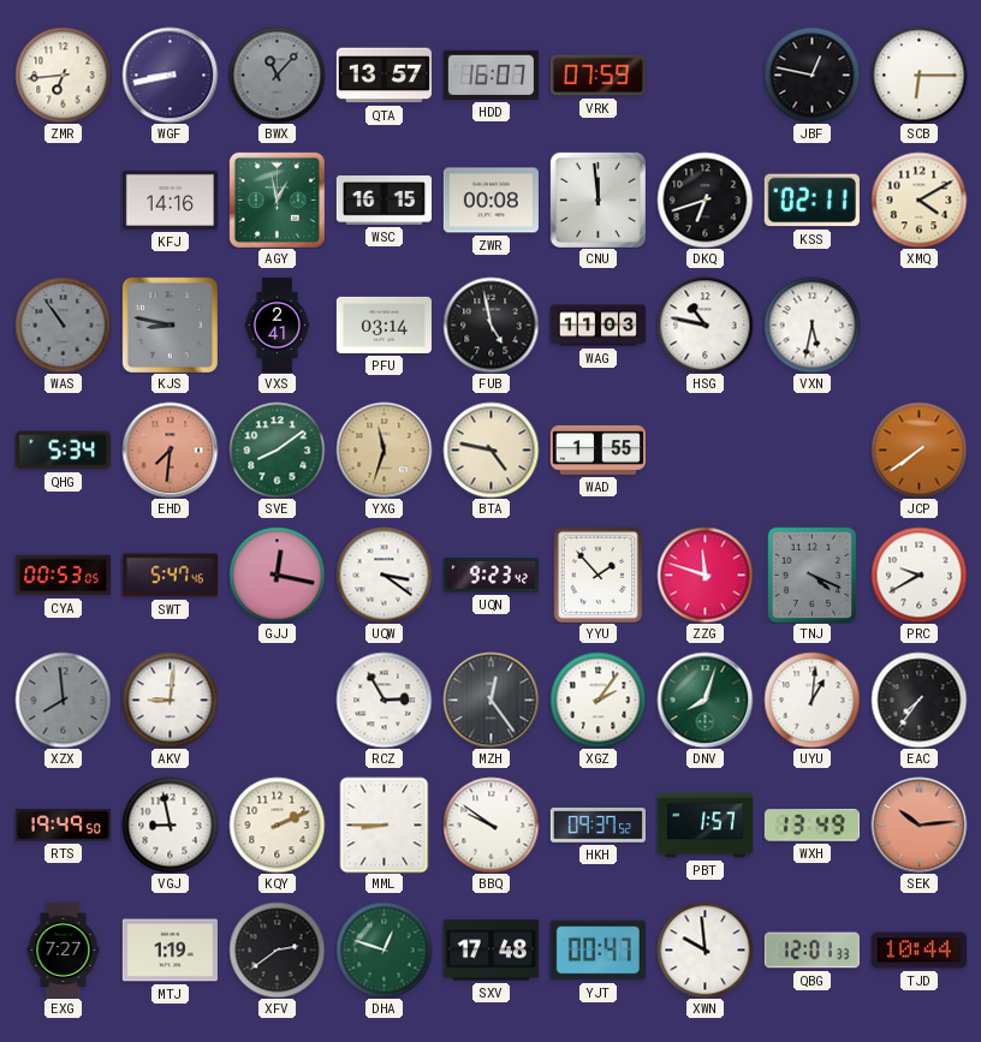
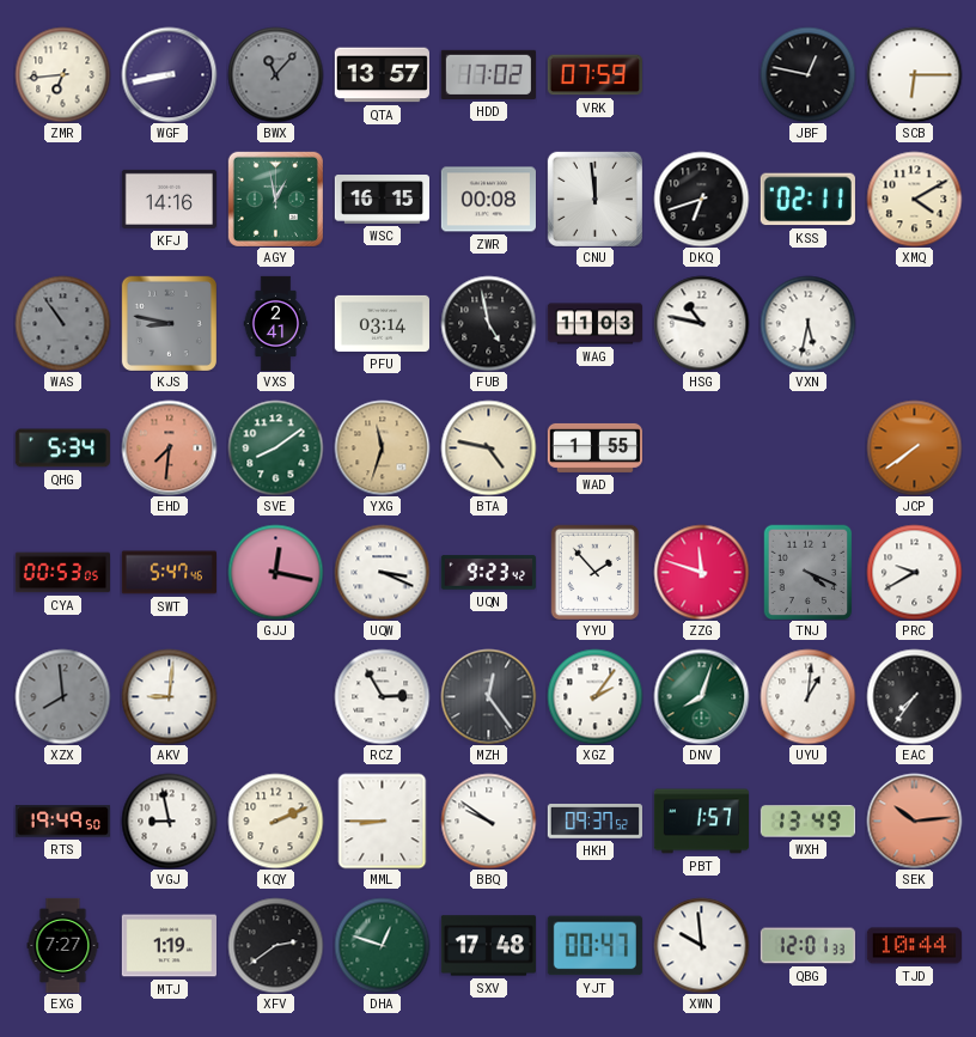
HDD: 16:07 -> 17:02
UQW: 3:21 -> 3:19
